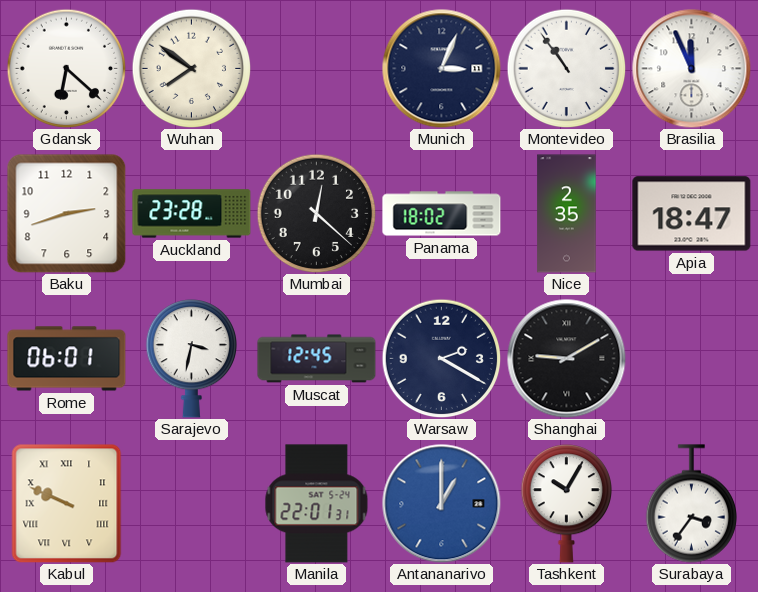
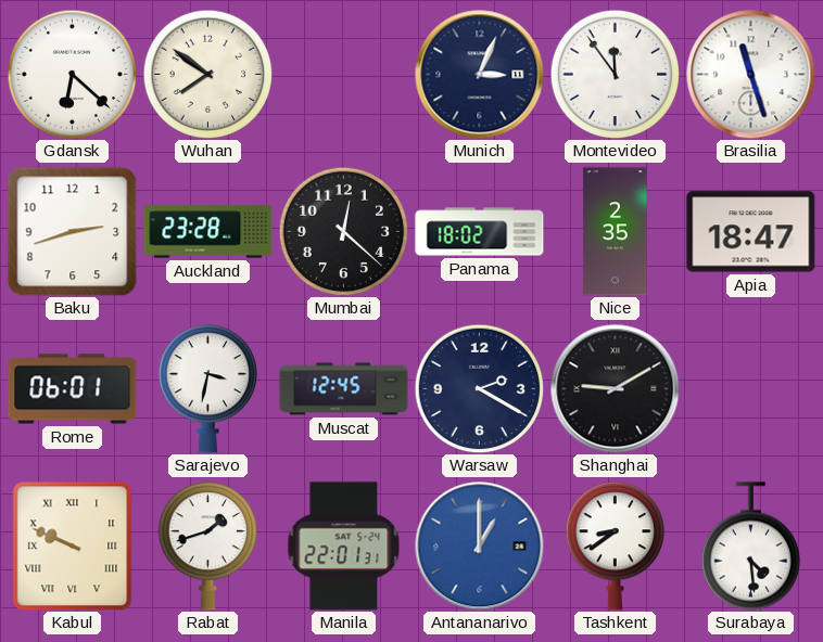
Montevideo: 10:54 -> 11:54
Brasilia: 11:56 -> 11:27
Rabat: none -> 1:42
Tashkent: 10:05 -> 8:39
Surabaya: 3:36 -> 4:29
